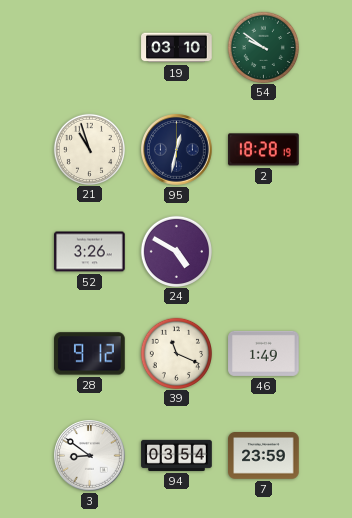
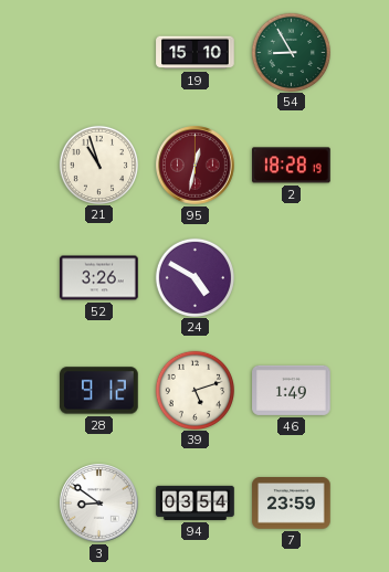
19: 03:10 -> 15:10
54: 9:51 -> 8:55
95 dial: navy -> burgundy
39: 11:19 -> 5:12
